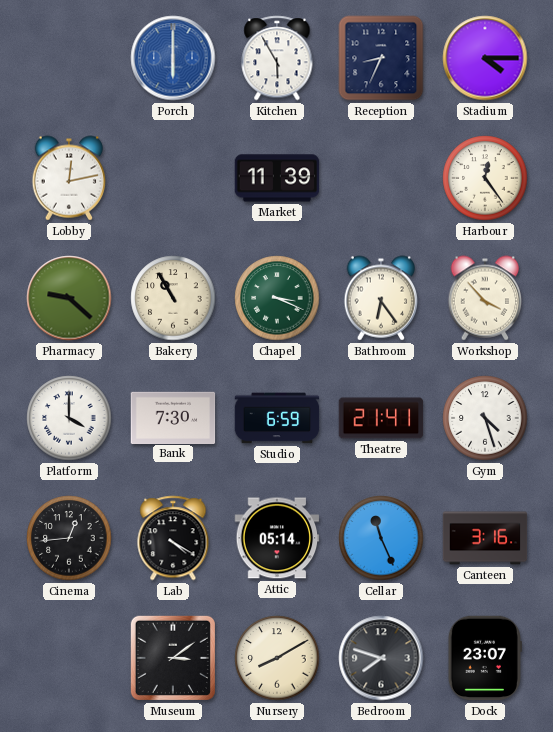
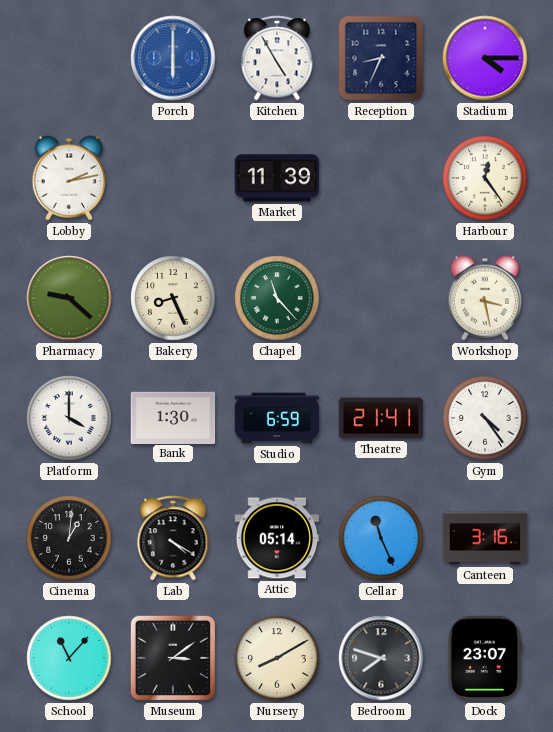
Kitchen: 5:55 -> 4:55
Lobby: 12:13 -> 2:13
Bakery: 10:55 -> 8:26
Chapel: 3:19 -> 11:23
Bathroom: 6:24 -> none
Workshop: 3:53 -> 3:28
Bank: 7:30 -> 1:30
Gym: 4:27 -> 4:24
Cinema: 12:44 -> 1:01
School: none -> 11:07
